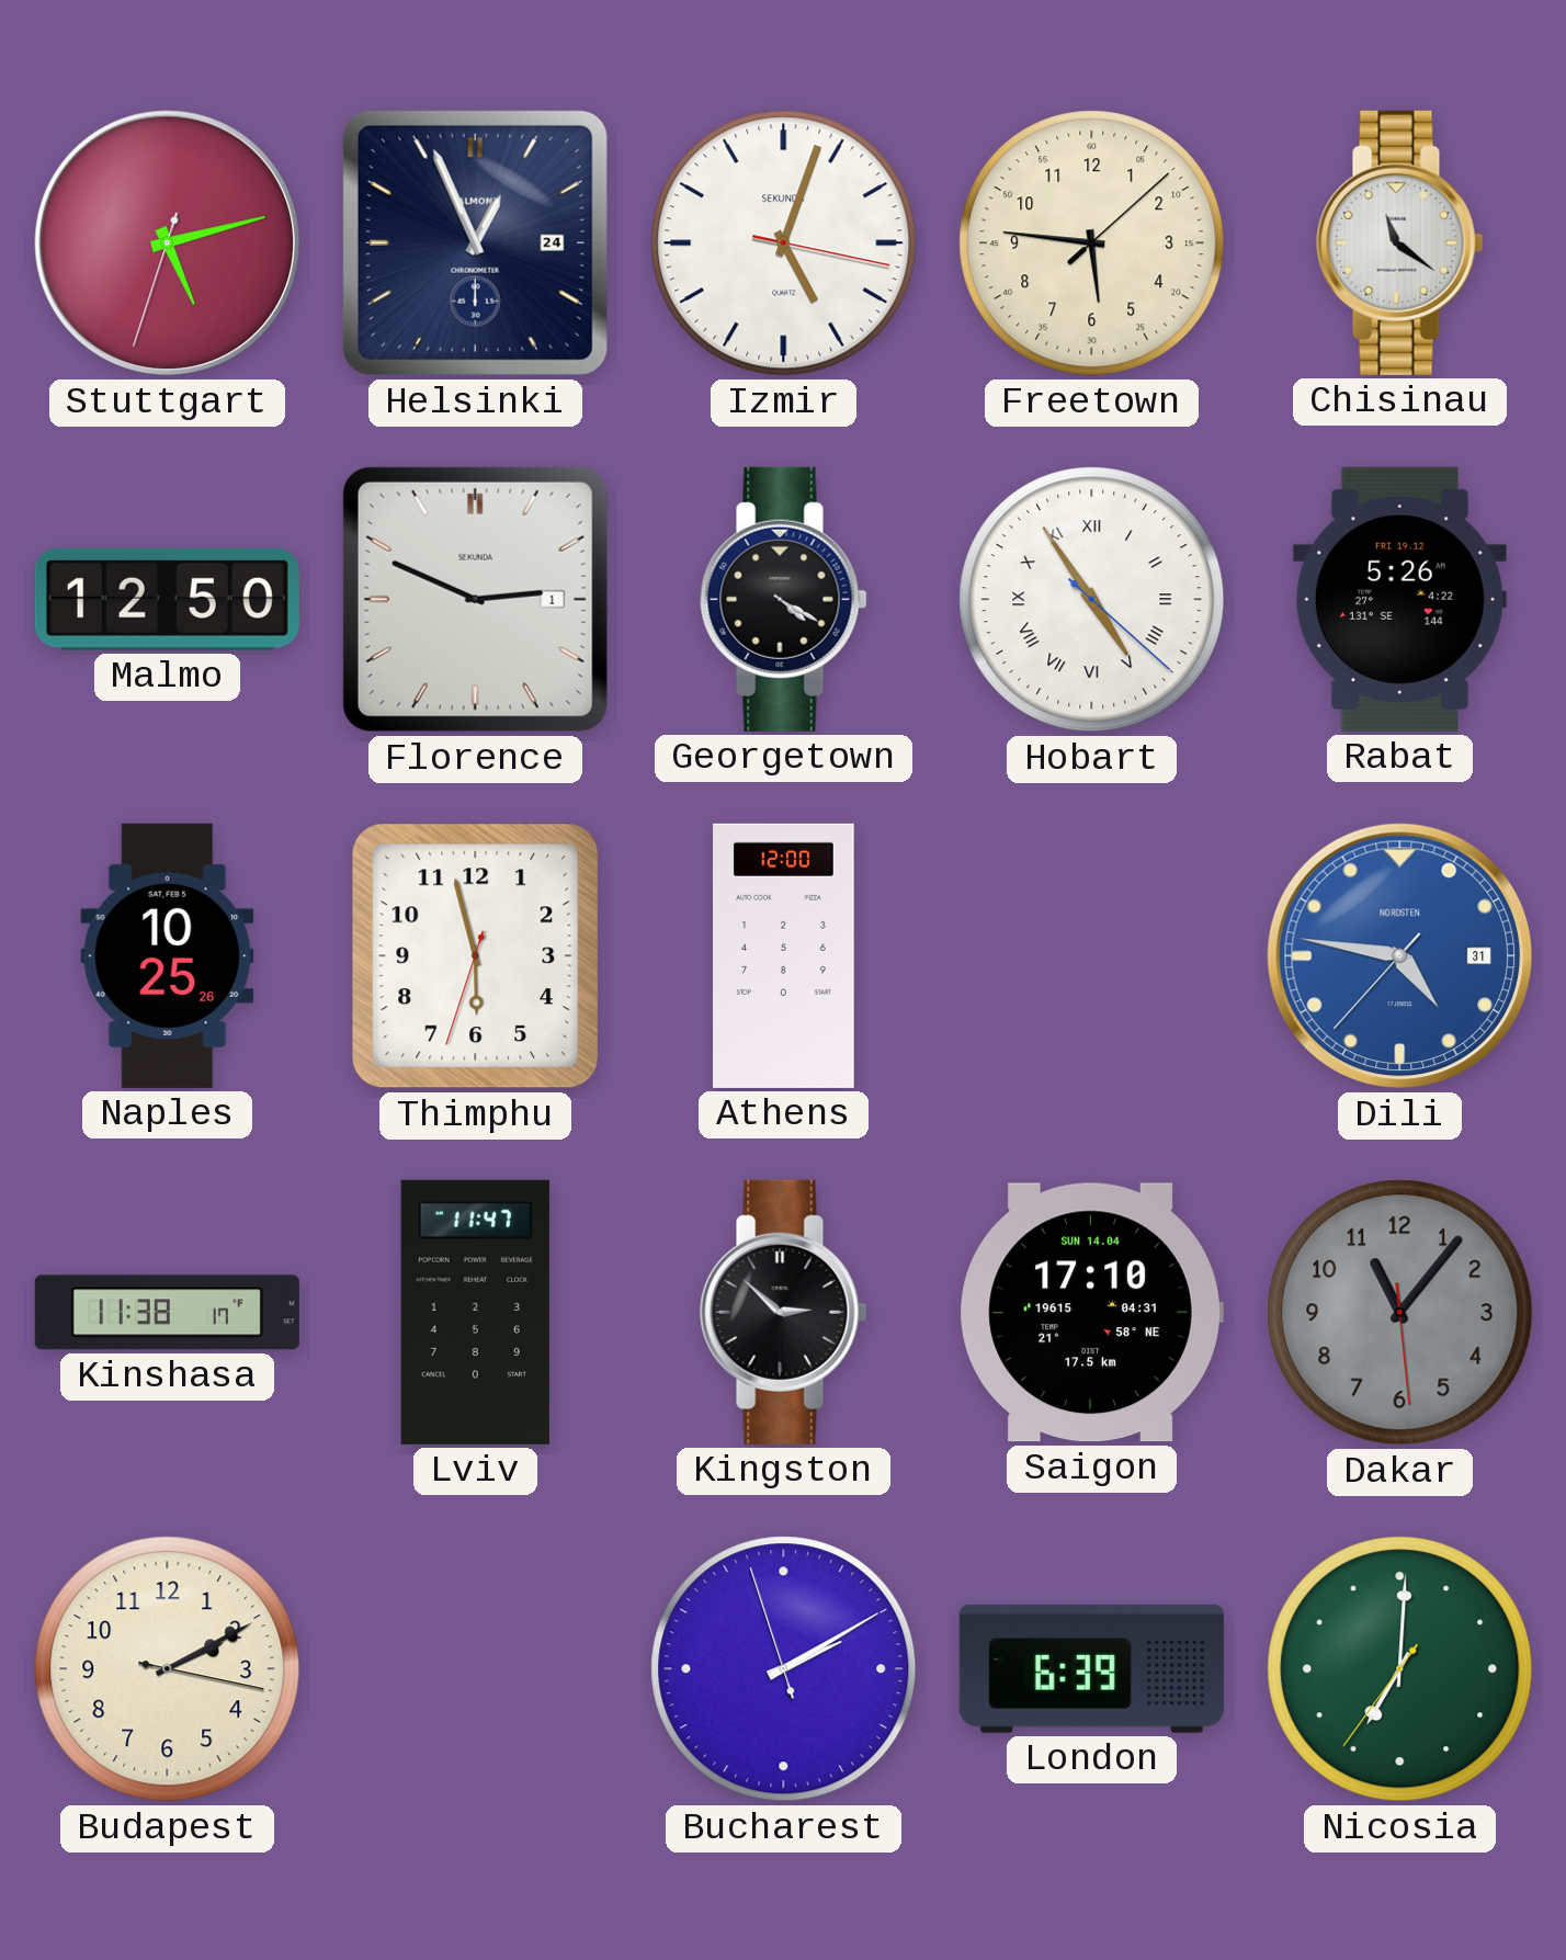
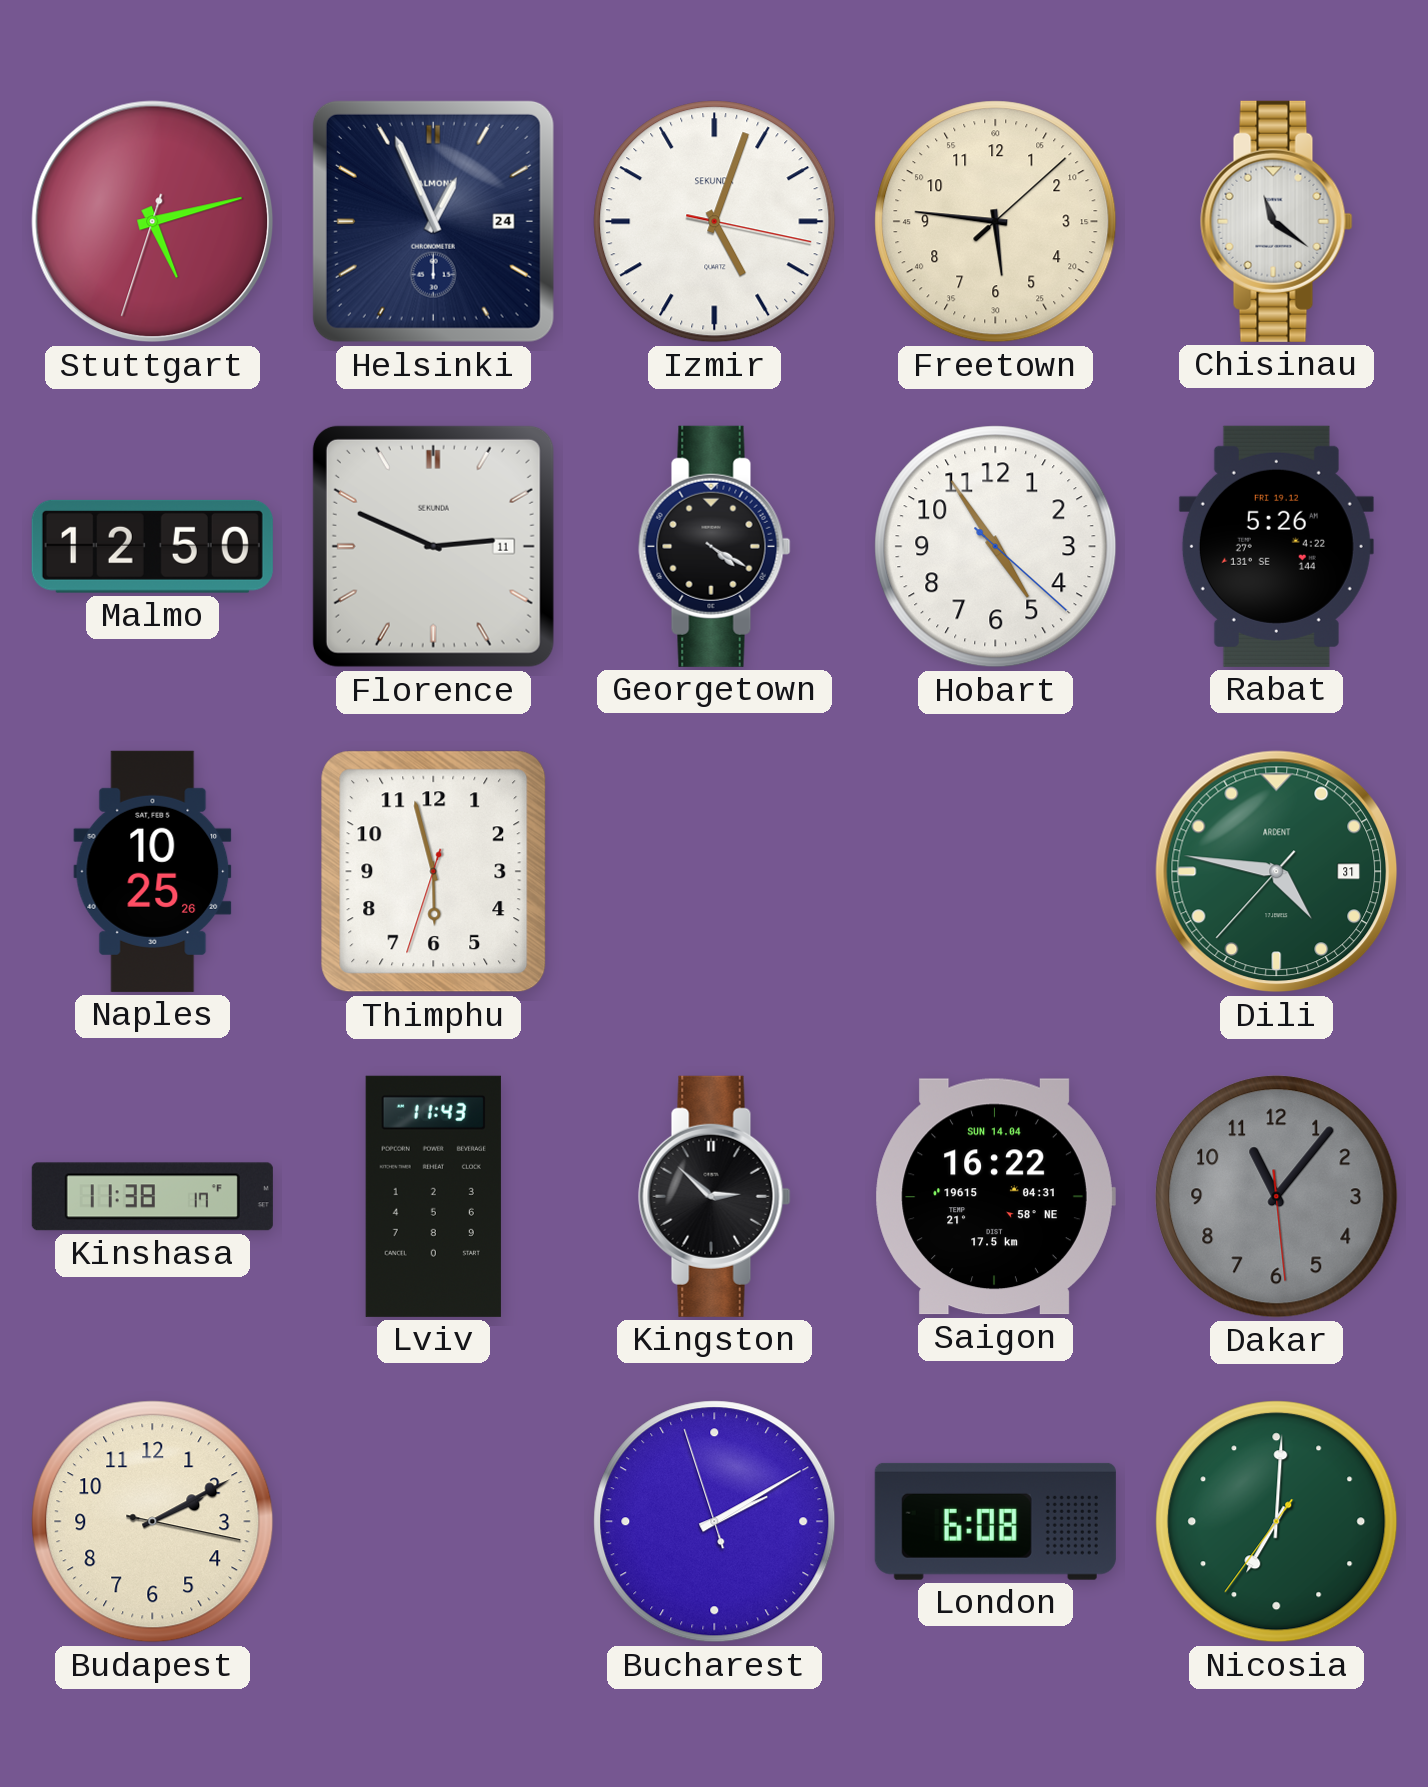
Florence date: 1 -> 11
Hobart numerals: Roman -> Arabic
Athens: 12:00 -> none
Dili dial: blue -> green
Dili brand: NORDSTEN -> ARDENT
Lviv: 11:47 -> 11:43
Saigon: 17:10 -> 16:22
London: 6:39 -> 6:08
